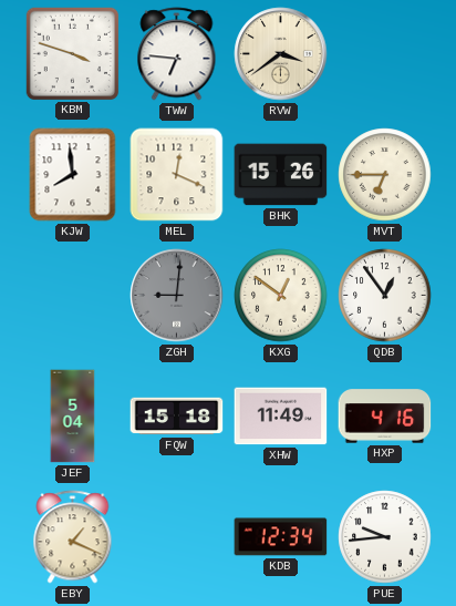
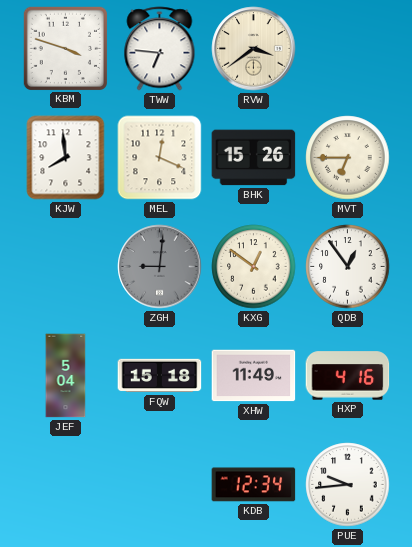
EBY: 1:19 -> none
